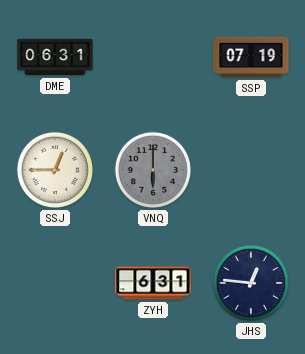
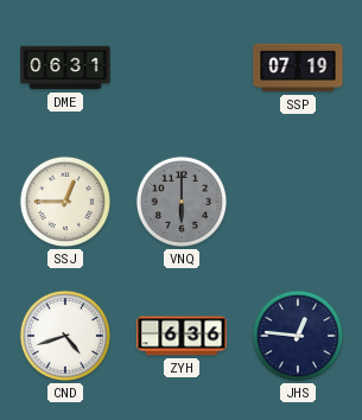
CND: none -> 4:42
ZYH: 6:31 -> 6:36
